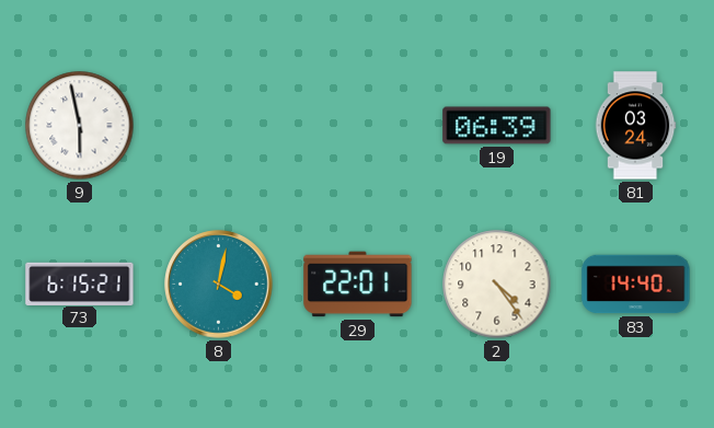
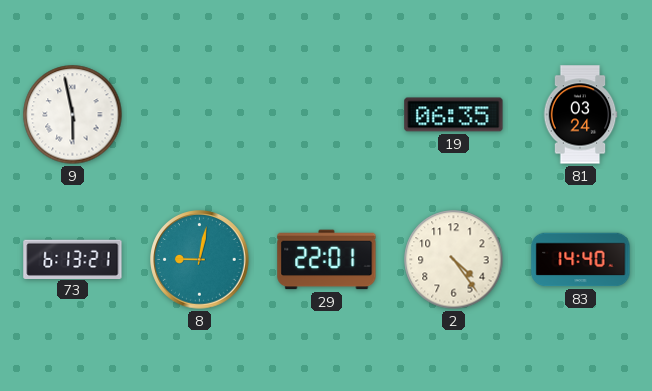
19: 06:39 -> 06:35
73: 6:15 -> 6:13
8: 4:02 -> 9:02
